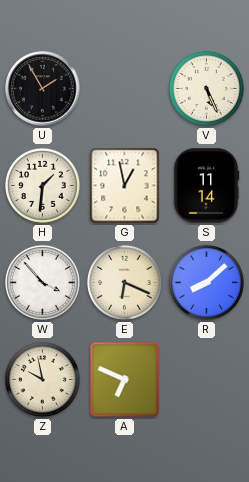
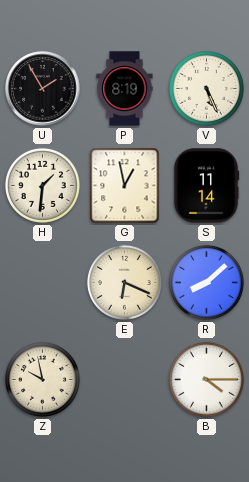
P: none -> 8:19
W: 3:53 -> none
A: 6:49 -> none
B: none -> 4:15
